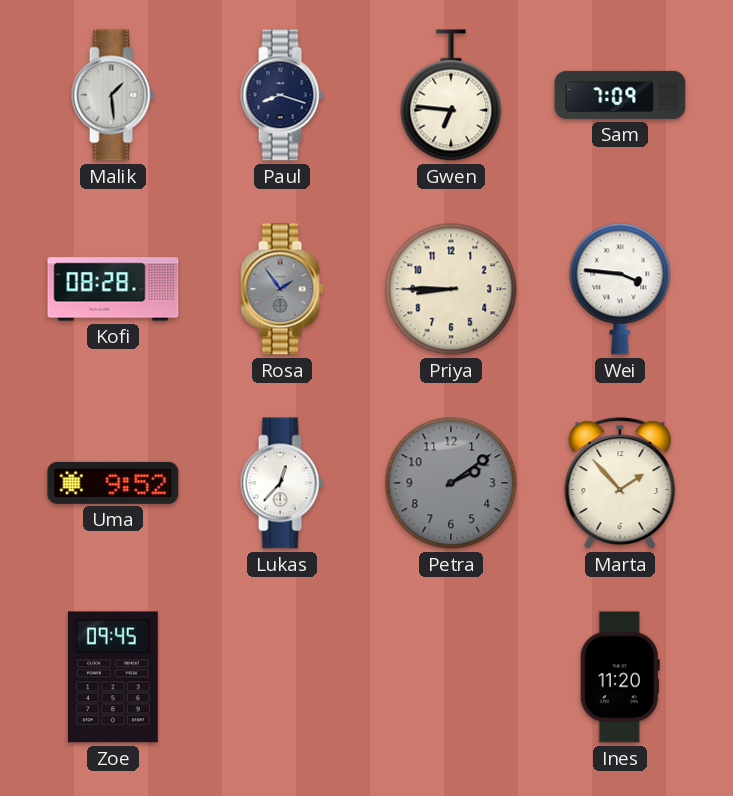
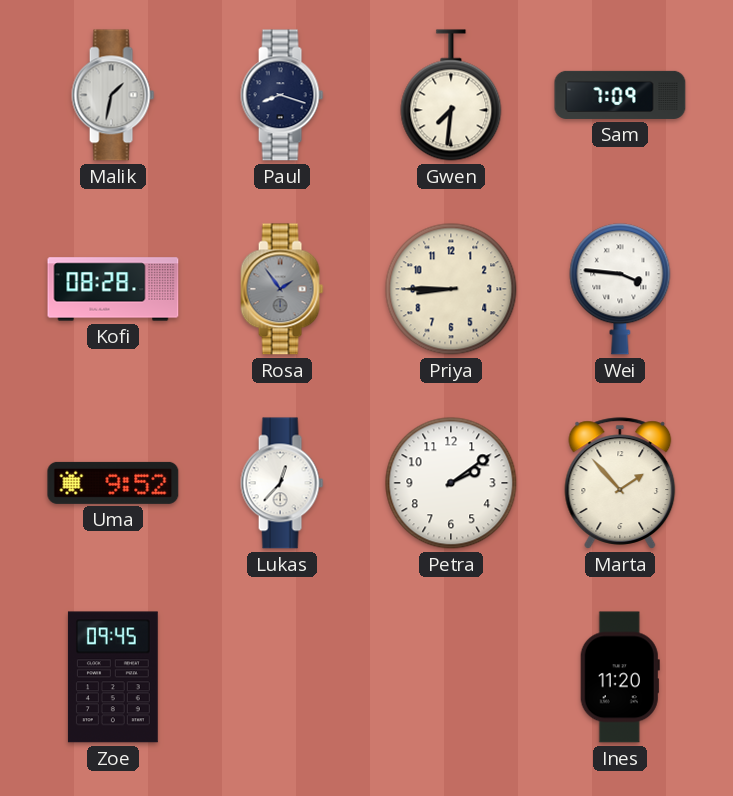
Malik: 1:29 -> 1:32
Gwen: 6:46 -> 7:31
Petra dial: grey -> white
